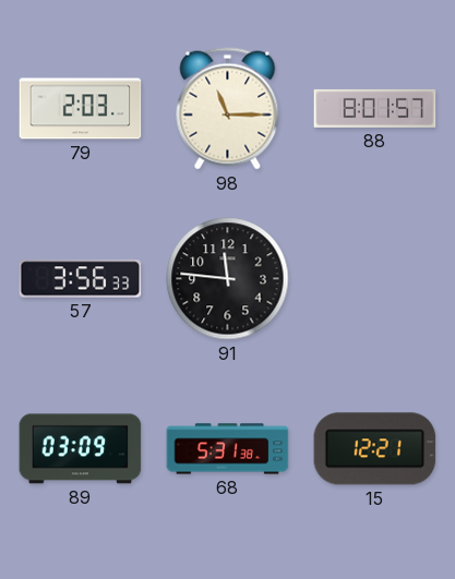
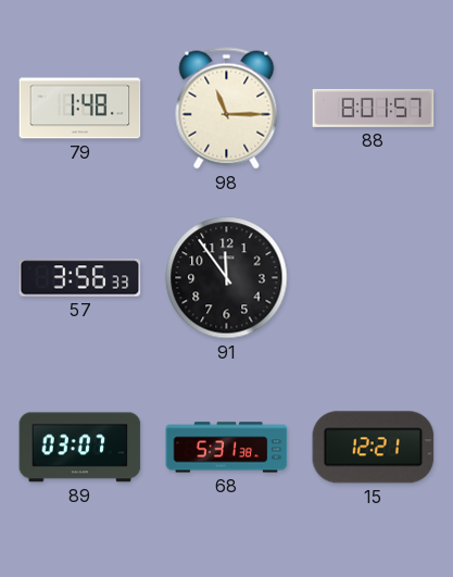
79: 2:03 -> 1:48
91: 11:46 -> 11:54
89: 03:09 -> 03:07
